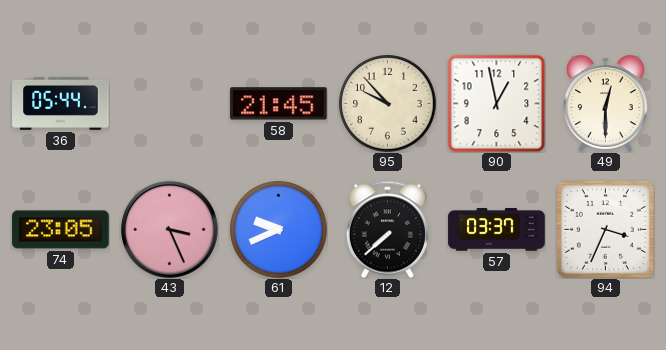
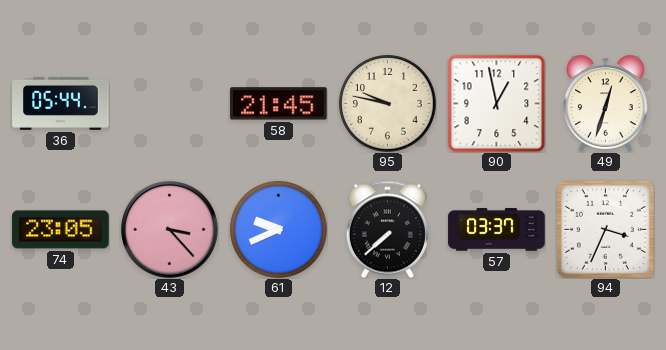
95: 9:53 -> 9:47
49: 12:30 -> 12:33
43: 3:26 -> 3:23
